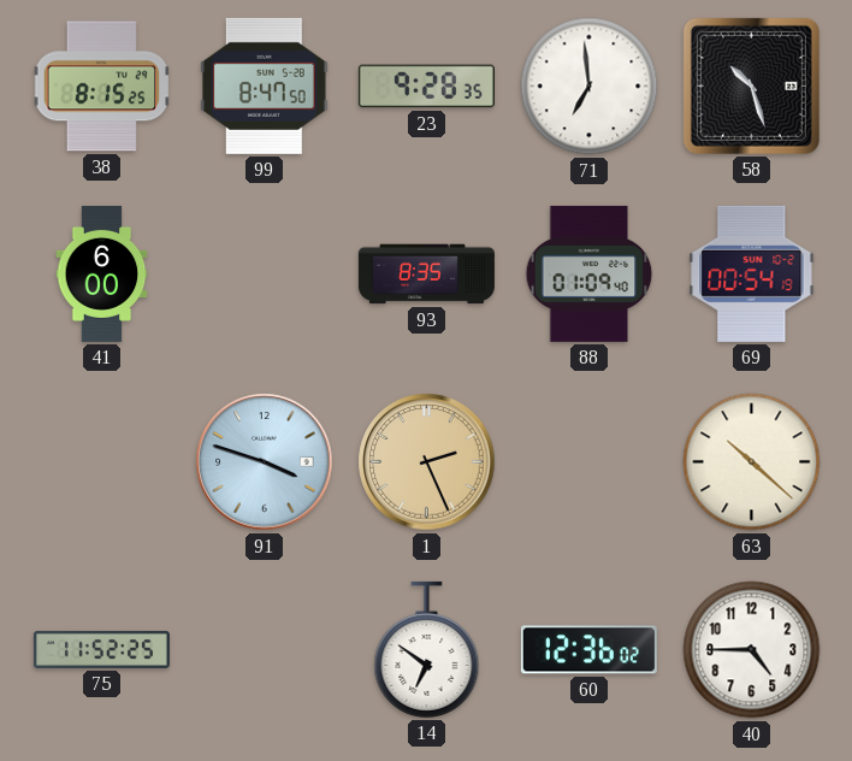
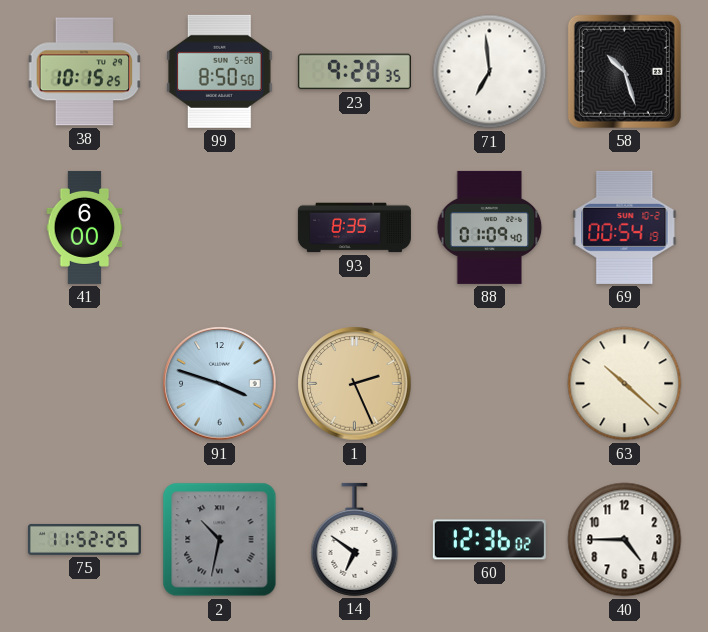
38: 8:15 -> 10:15
99: 8:47 -> 8:50
2: none -> 10:32
